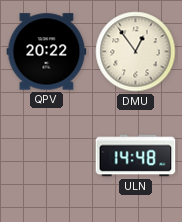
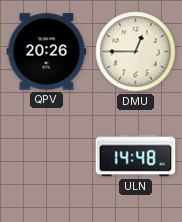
QPV: 20:22 -> 20:26
DMU: 12:54 -> 12:45
